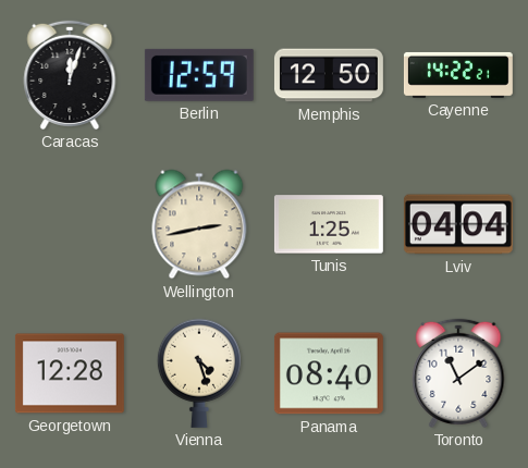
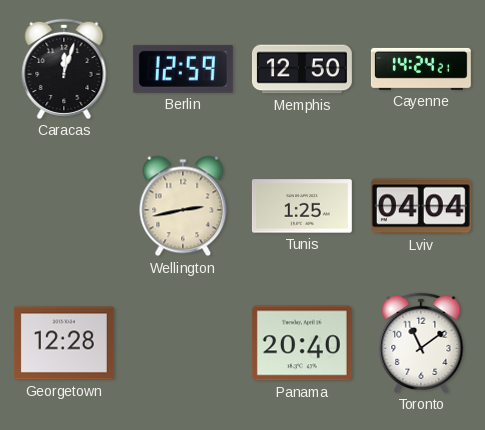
Cayenne: 14:22 -> 14:24
Vienna: 4:27 -> none
Panama: 08:40 -> 20:40
